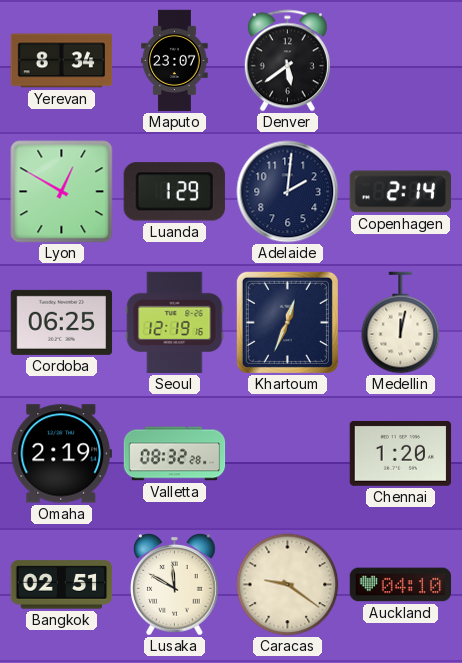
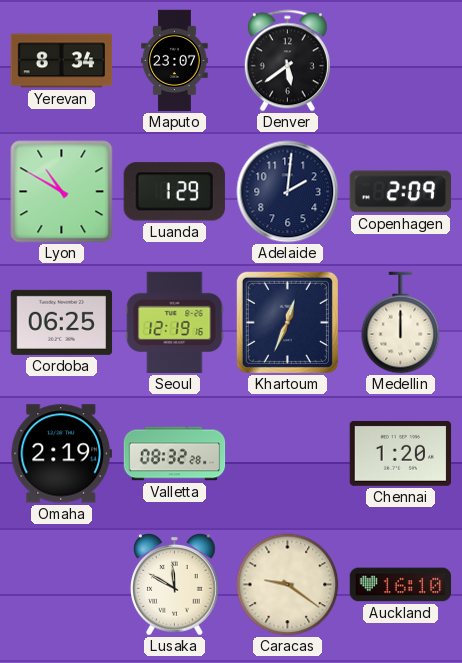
Lyon: 12:50 -> 10:50
Copenhagen: 2:14 -> 2:09
Medellin: 12:02 -> 12:00
Bangkok: 02:51 -> none
Auckland: 04:10 -> 16:10
